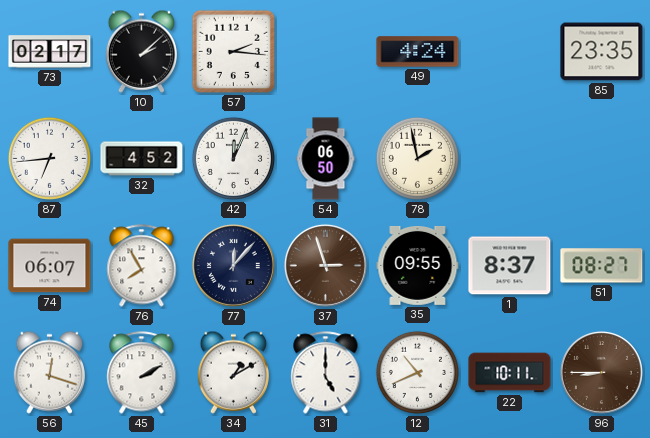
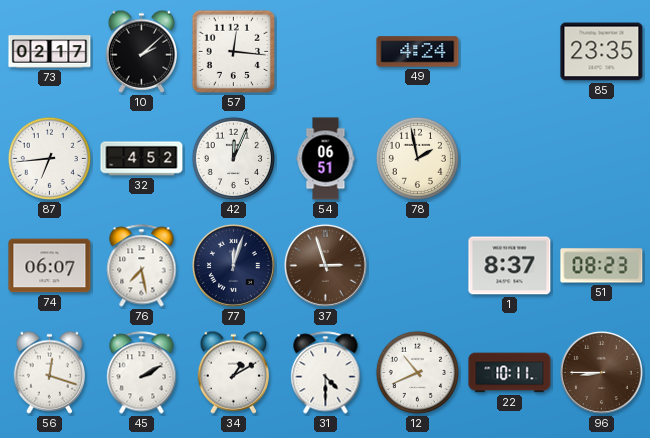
57: 2:16 -> 12:16
54: 06:50 -> 06:51
76: 7:55 -> 7:28
77: 12:07 -> 12:03
35: 09:55 -> none
51: 08:27 -> 08:23
31: 5:00 -> 4:30
